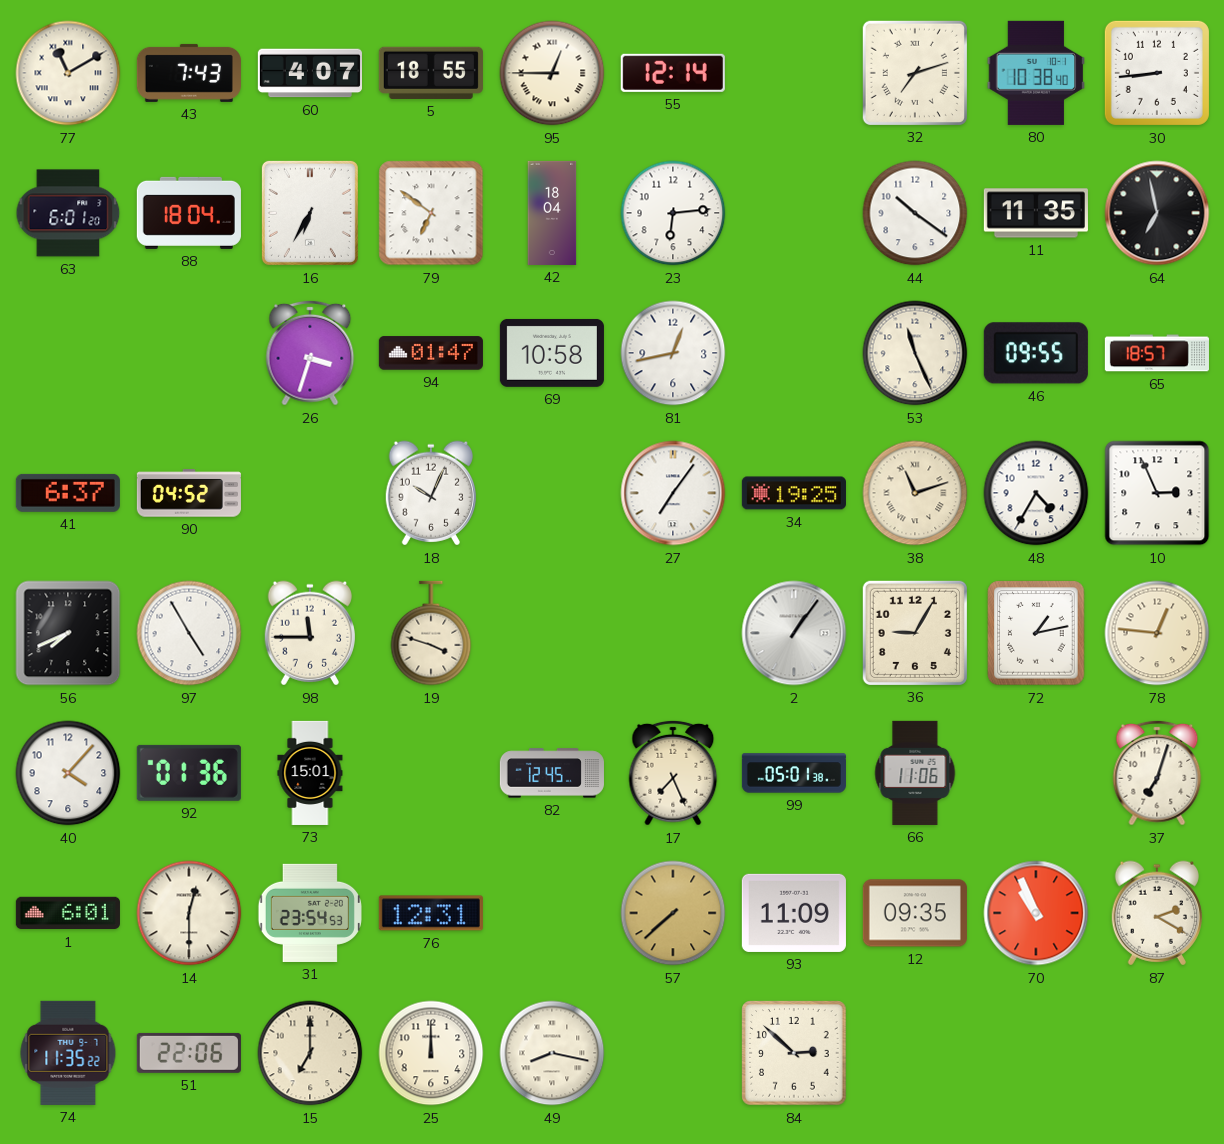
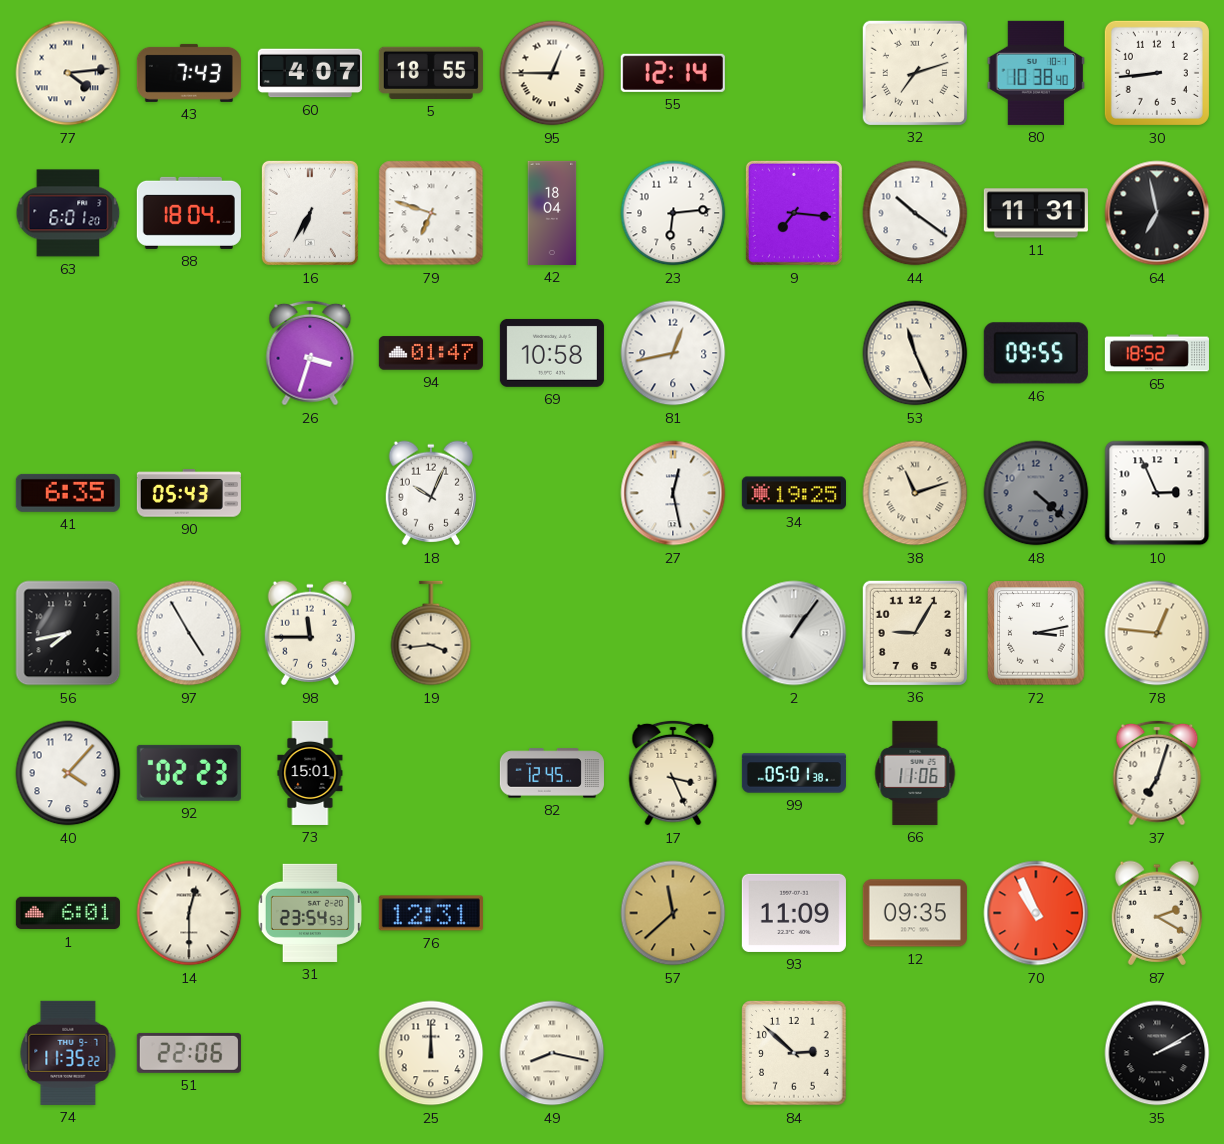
77: 11:10 -> 4:14
79: 6:51 -> 6:48
9: none -> 7:16
11: 11:35 -> 11:31
65: 18:57 -> 18:52
41: 6:37 -> 6:35
90: 04:52 -> 05:43
27: 7:06 -> 12:28
48: 4:35 -> 4:22
48 dial: white -> grey
56: 7:41 -> 7:43
19: 3:48 -> 3:44
72: 1:13 -> 3:13
92: 01:36 -> 02:23
17: 7:26 -> 3:26
57: 7:38 -> 11:38
15: 7:00 -> none
35: none -> 2:10
